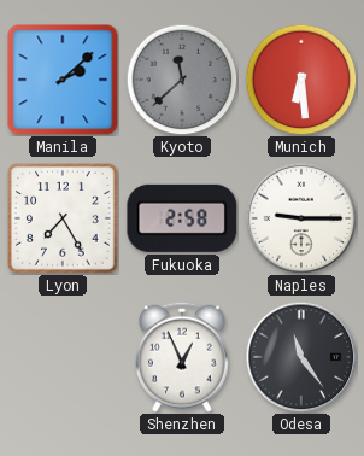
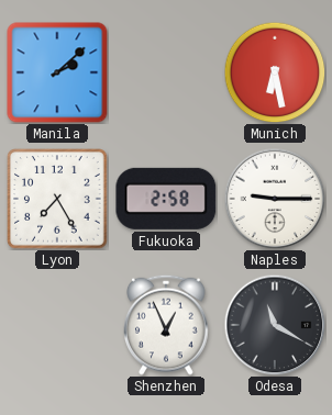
Kyoto: 11:38 -> none
Munich: 6:29 -> 6:28
Odesa: 11:24 -> 11:20
